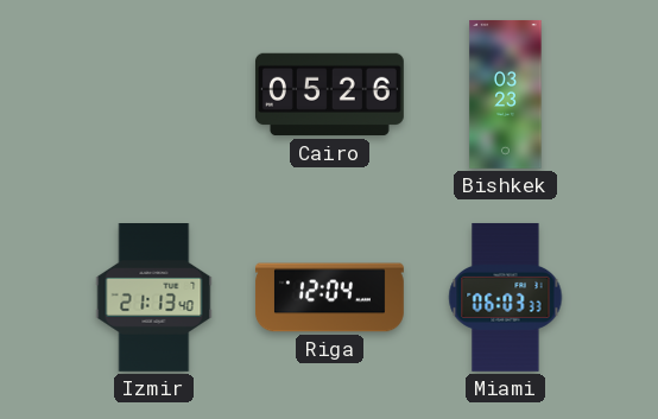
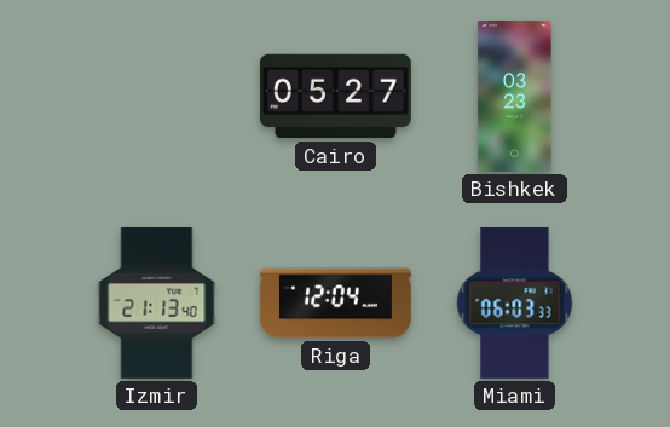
Cairo: 05:26 -> 05:27
